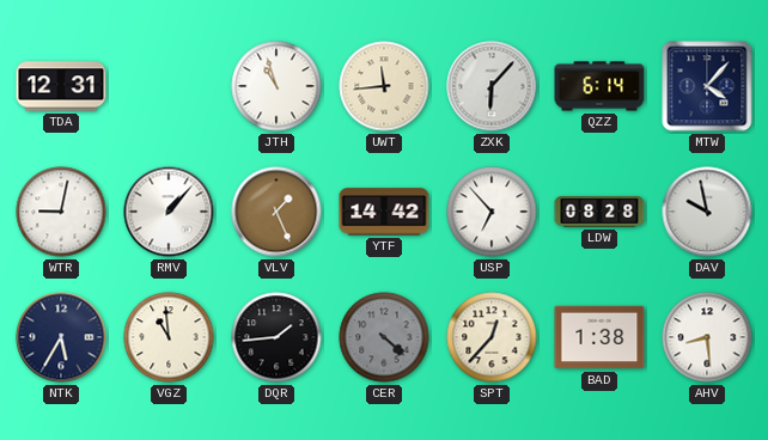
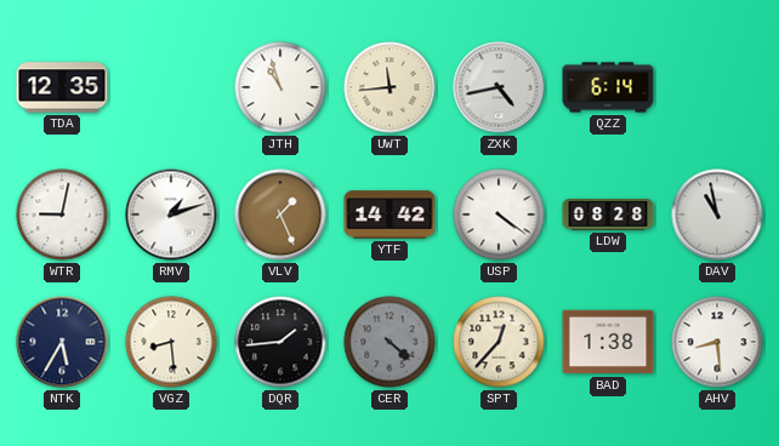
TDA: 12:31 -> 12:35
ZXK: 6:07 -> 4:43
MTW: 4:07 -> none
RMV: 1:07 -> 1:12
USP: 6:53 -> 4:21
DAV: 9:58 -> 10:58
VGZ: 10:59 -> 8:29
